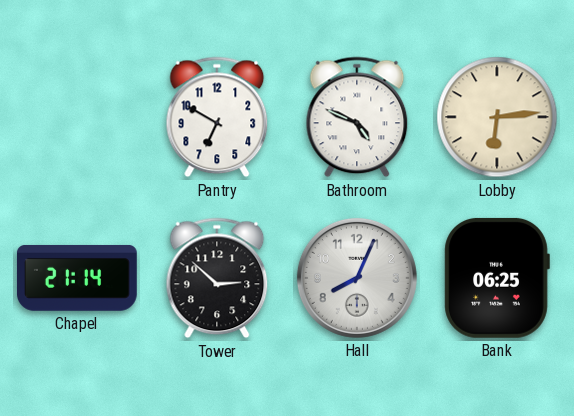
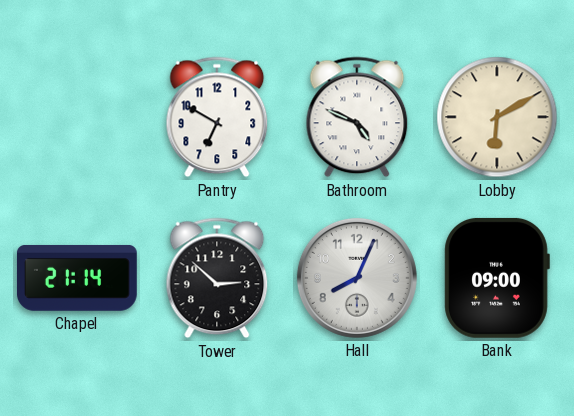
Lobby: 6:14 -> 6:10
Bank: 06:25 -> 09:00
